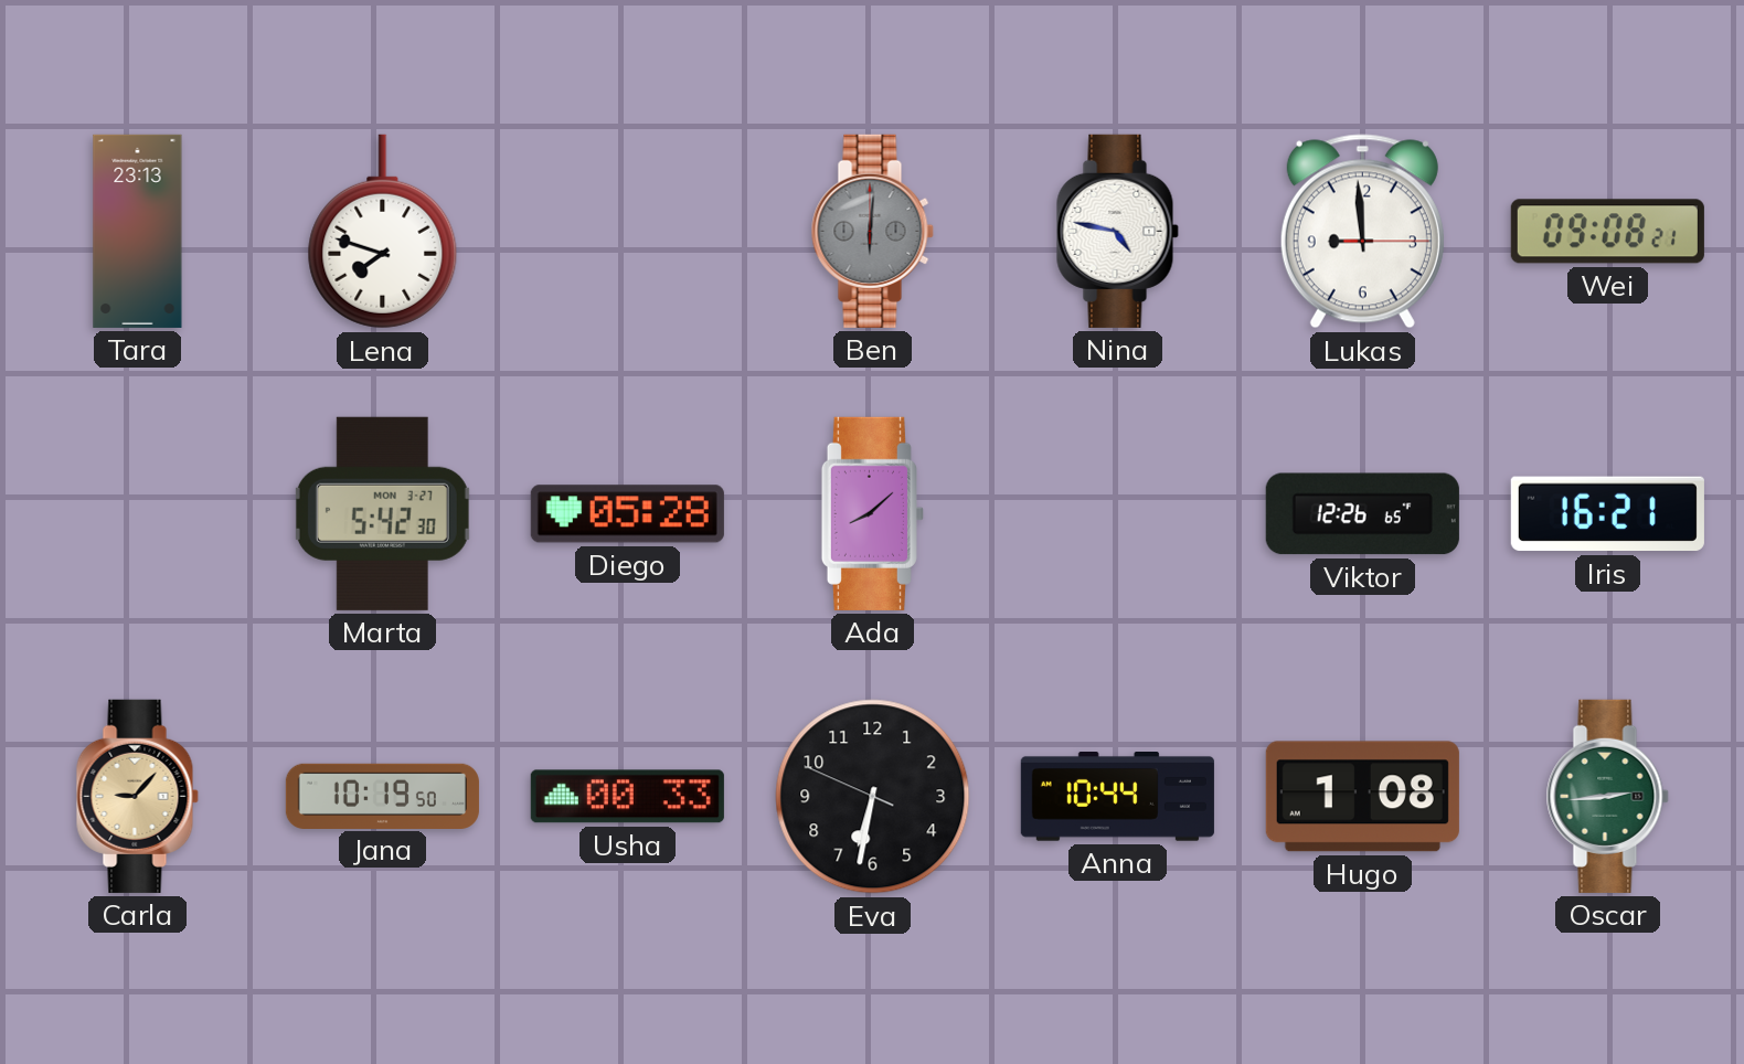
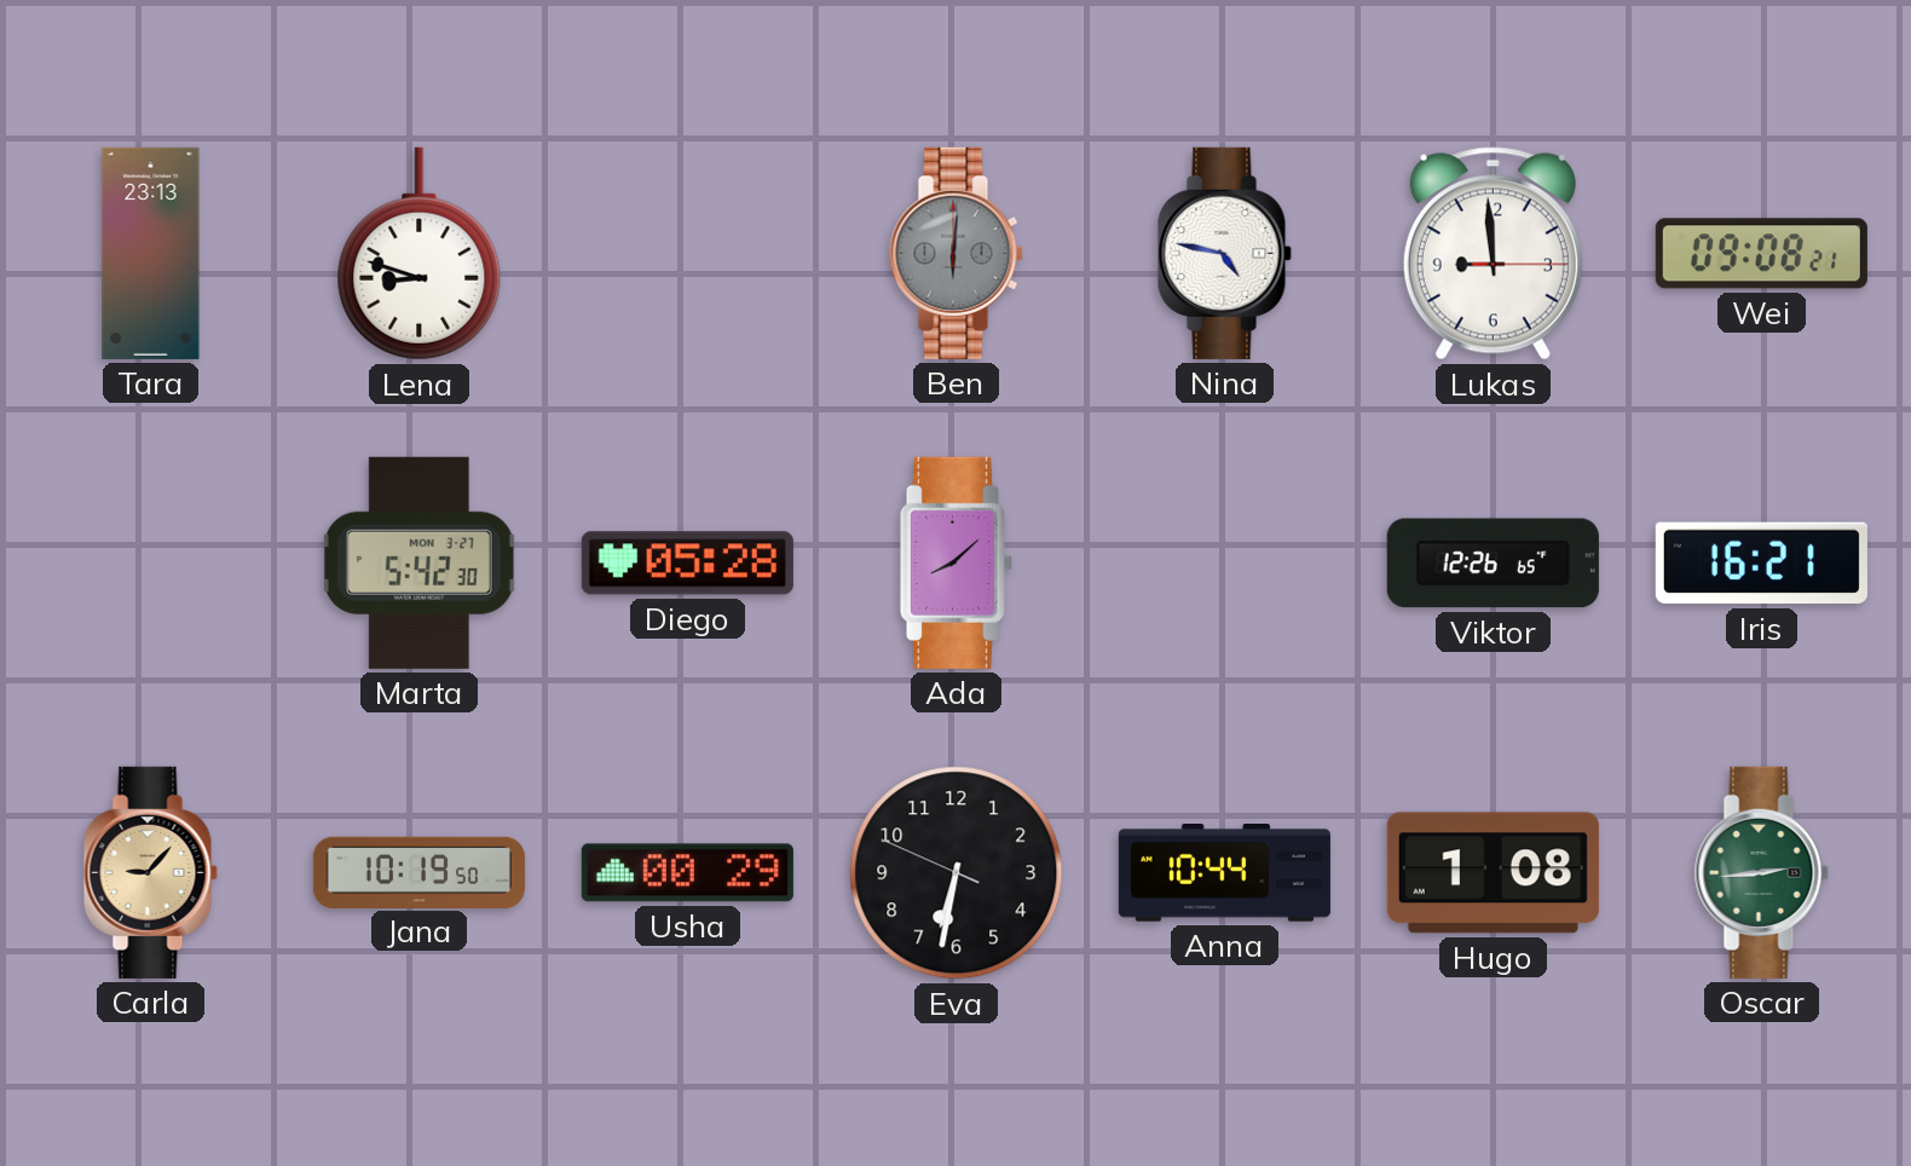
Lena: 7:48 -> 8:48
Usha: 00:33 -> 00:29
